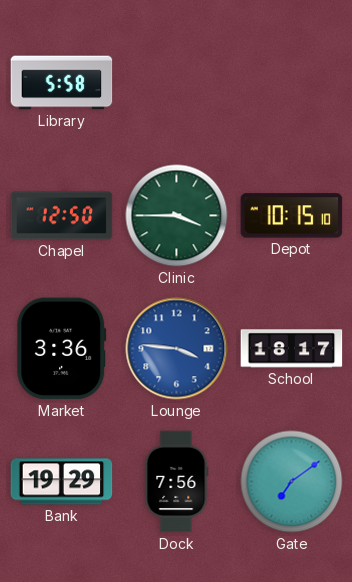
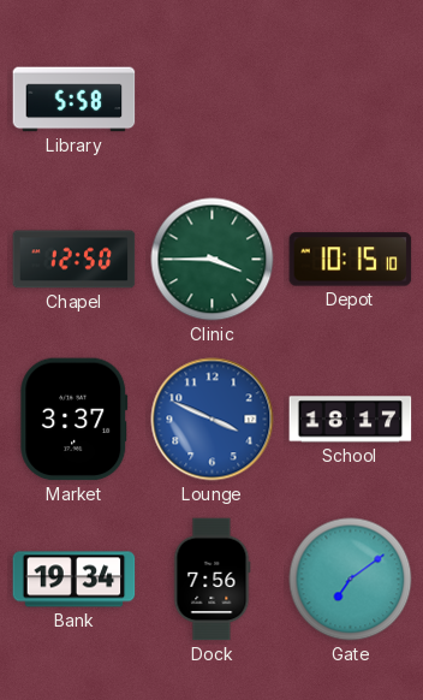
Market: 3:36 -> 3:37
Lounge: 3:46 -> 3:49
Bank: 19:29 -> 19:34
